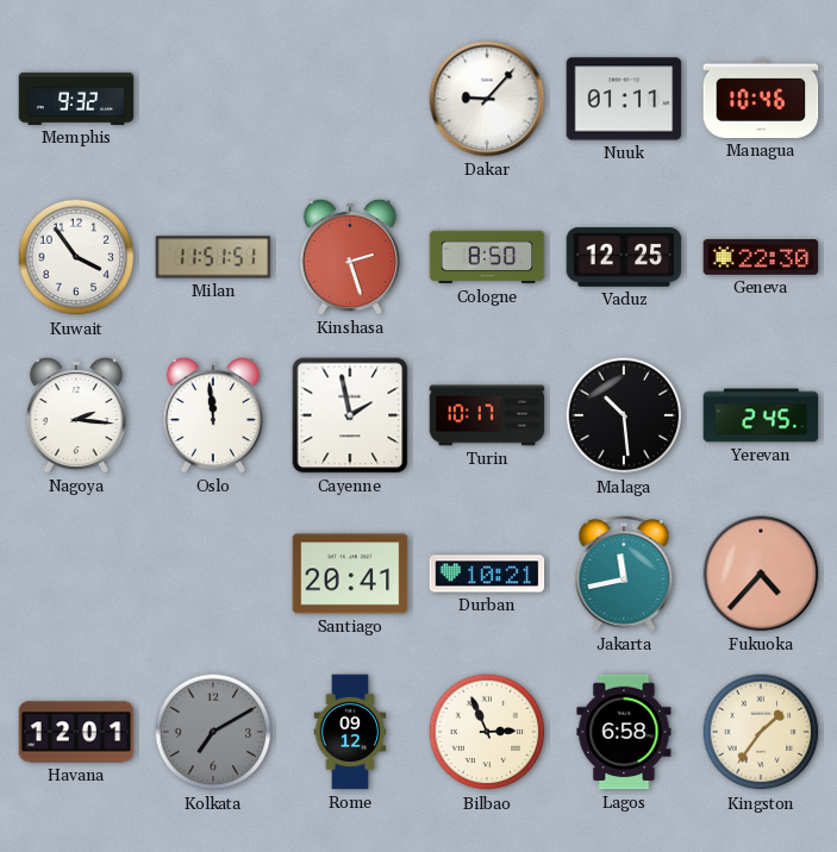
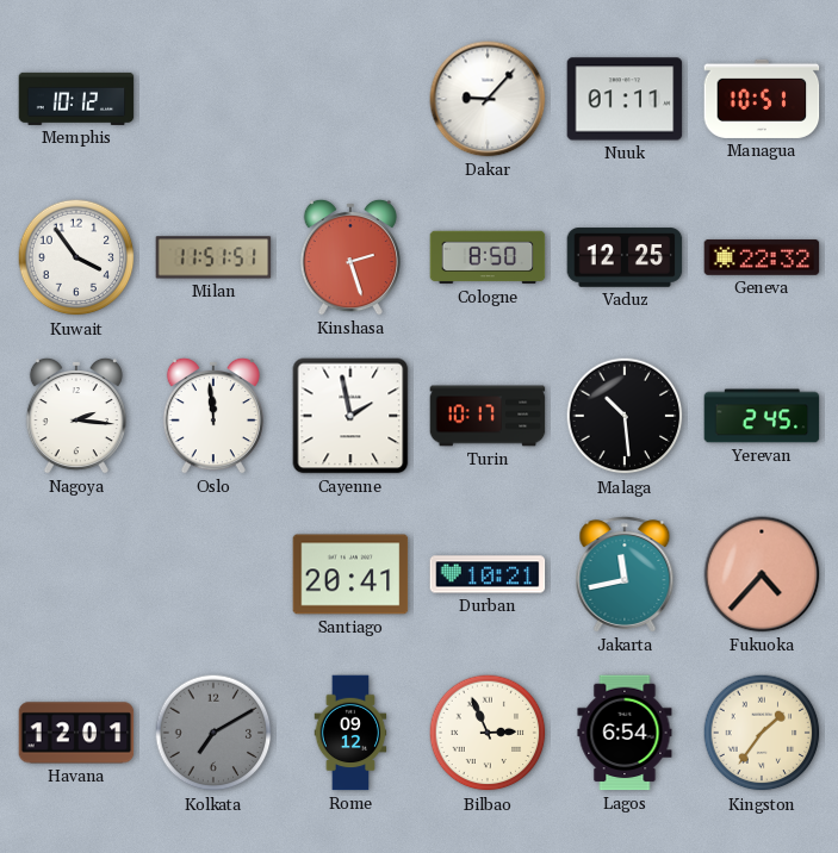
Memphis: 9:32 -> 10:12
Managua: 10:46 -> 10:51
Geneva: 22:30 -> 22:32
Lagos: 6:58 -> 6:54
